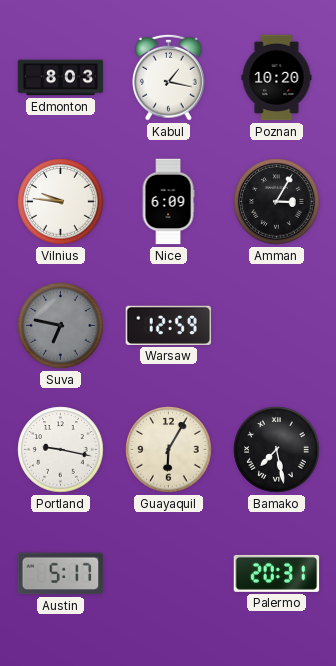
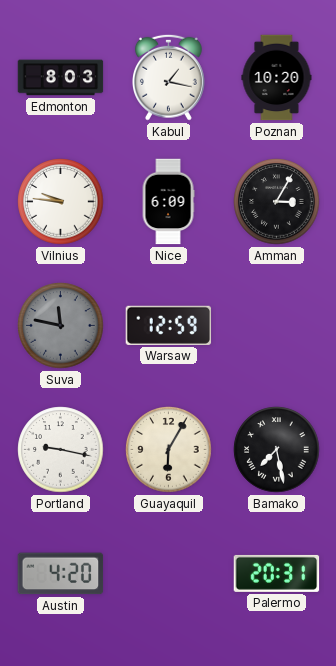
Suva: 6:47 -> 11:47
Austin: 5:17 -> 4:20
